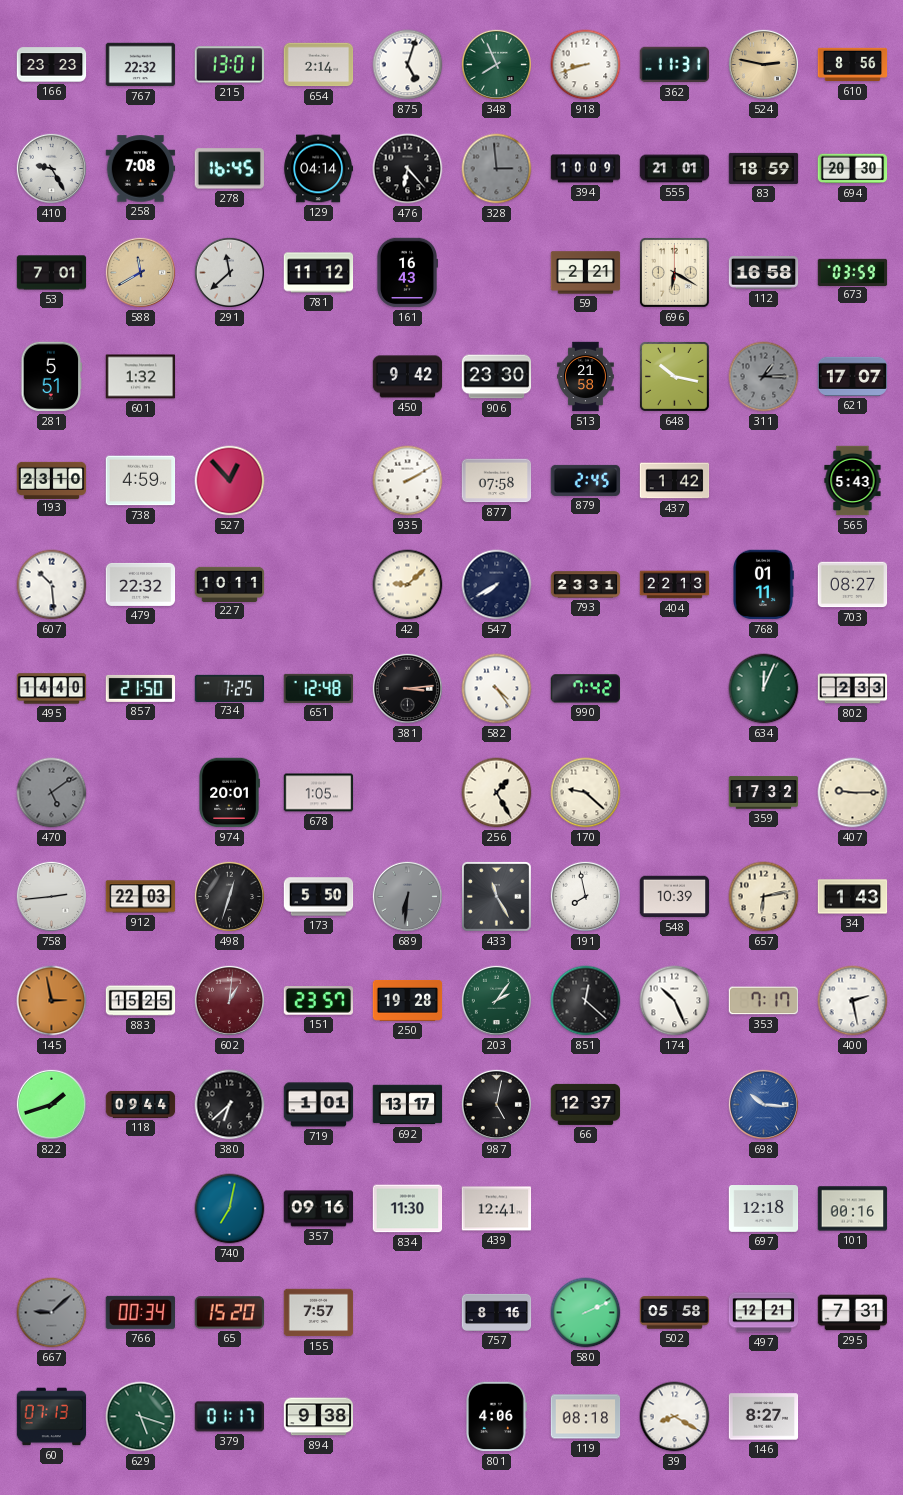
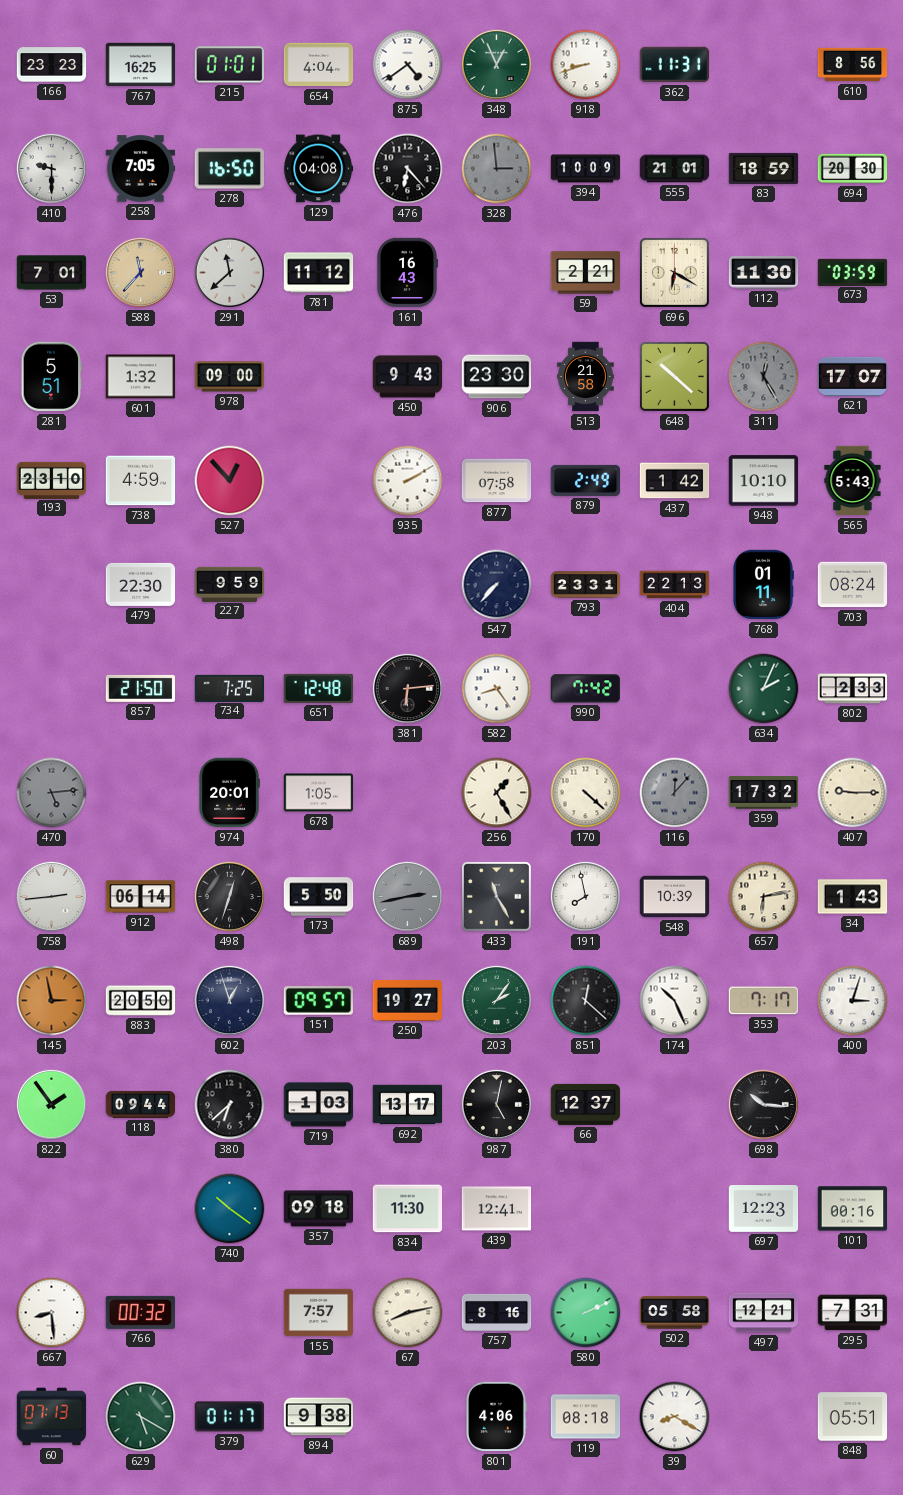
767: 22:32 -> 16:25
215: 13:01 -> 01:01
654: 2:14 -> 4:04
875: 5:03 -> 4:39
348: 7:56 -> 12:56
524: 2:47 -> none
410: 9:25 -> 9:30
258: 7:08 -> 7:05
278: 16:45 -> 16:50
129: 04:14 -> 04:08
588: 11:40 -> 11:37
112: 16:58 -> 11:30
978: none -> 09:00
450: 9:42 -> 9:43
648: 10:17 -> 10:22
311: 1:15 -> 12:25
879: 2:45 -> 2:49
948: none -> 10:10
607: 10:29 -> none
479: 22:32 -> 22:30
227: 10:11 -> 9:59
42: 9:08 -> none
547: 7:40 -> 7:37
703: 08:27 -> 08:24
495: 14:40 -> none
381: 3:14 -> 6:14
582: 4:24 -> 8:24
634: 12:04 -> 2:04
470: 5:09 -> 5:14
170: 9:22 -> 4:22
116: none -> 12:07
912: 22:03 -> 06:14
689: 6:31 -> 2:43
883: 15:25 -> 20:50
602: 1:01 -> 12:57
602 dial: burgundy -> navy
151: 23:57 -> 09:57
250: 19:28 -> 19:27
400: 2:28 -> 3:03
822: 1:42 -> 1:54
719: 1:01 -> 1:03
698 dial: blue -> black
740: 7:02 -> 10:21
357: 09:16 -> 09:18
697: 12:18 -> 12:23
667: 9:08 -> 8:29
667 dial: grey -> white
766: 00:34 -> 00:32
65: 15:20 -> none
67: none -> 8:13
629: 5:18 -> 5:20
146: 8:27 -> none
848: none -> 05:51
